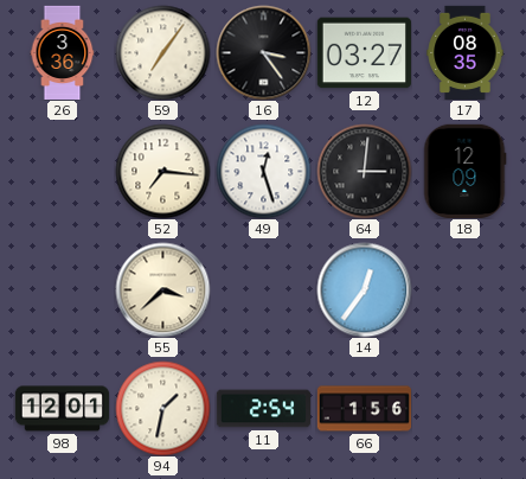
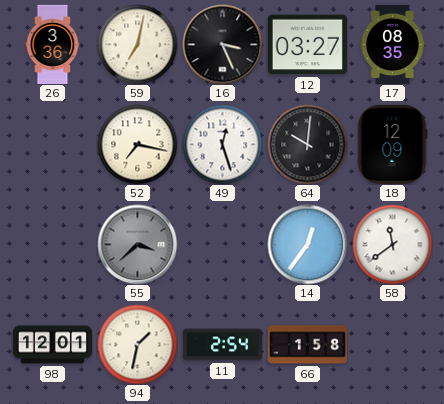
59: 7:06 -> 7:02
16: 3:24 -> 3:26
52: 7:16 -> 7:17
64: 3:01 -> 10:01
55 dial: cream -> grey
58: none -> 11:39
66: 1:56 -> 1:58
